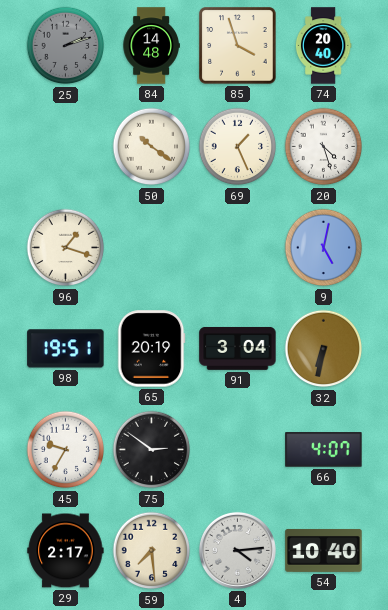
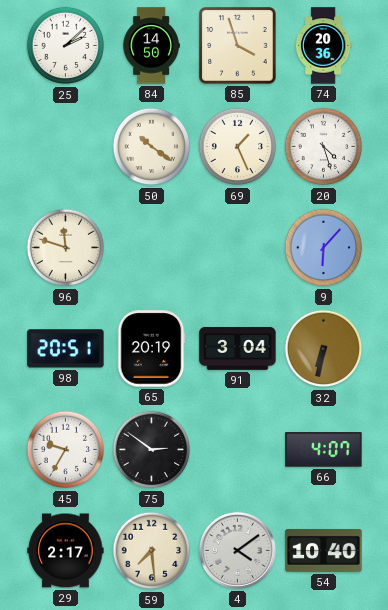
25: 2:12 -> 2:08
25 dial: grey -> white
84: 14:48 -> 14:50
74: 20:40 -> 20:36
96: 1:18 -> 11:48
9: 5:02 -> 6:07
98: 19:51 -> 20:51
4: 4:14 -> 4:09
